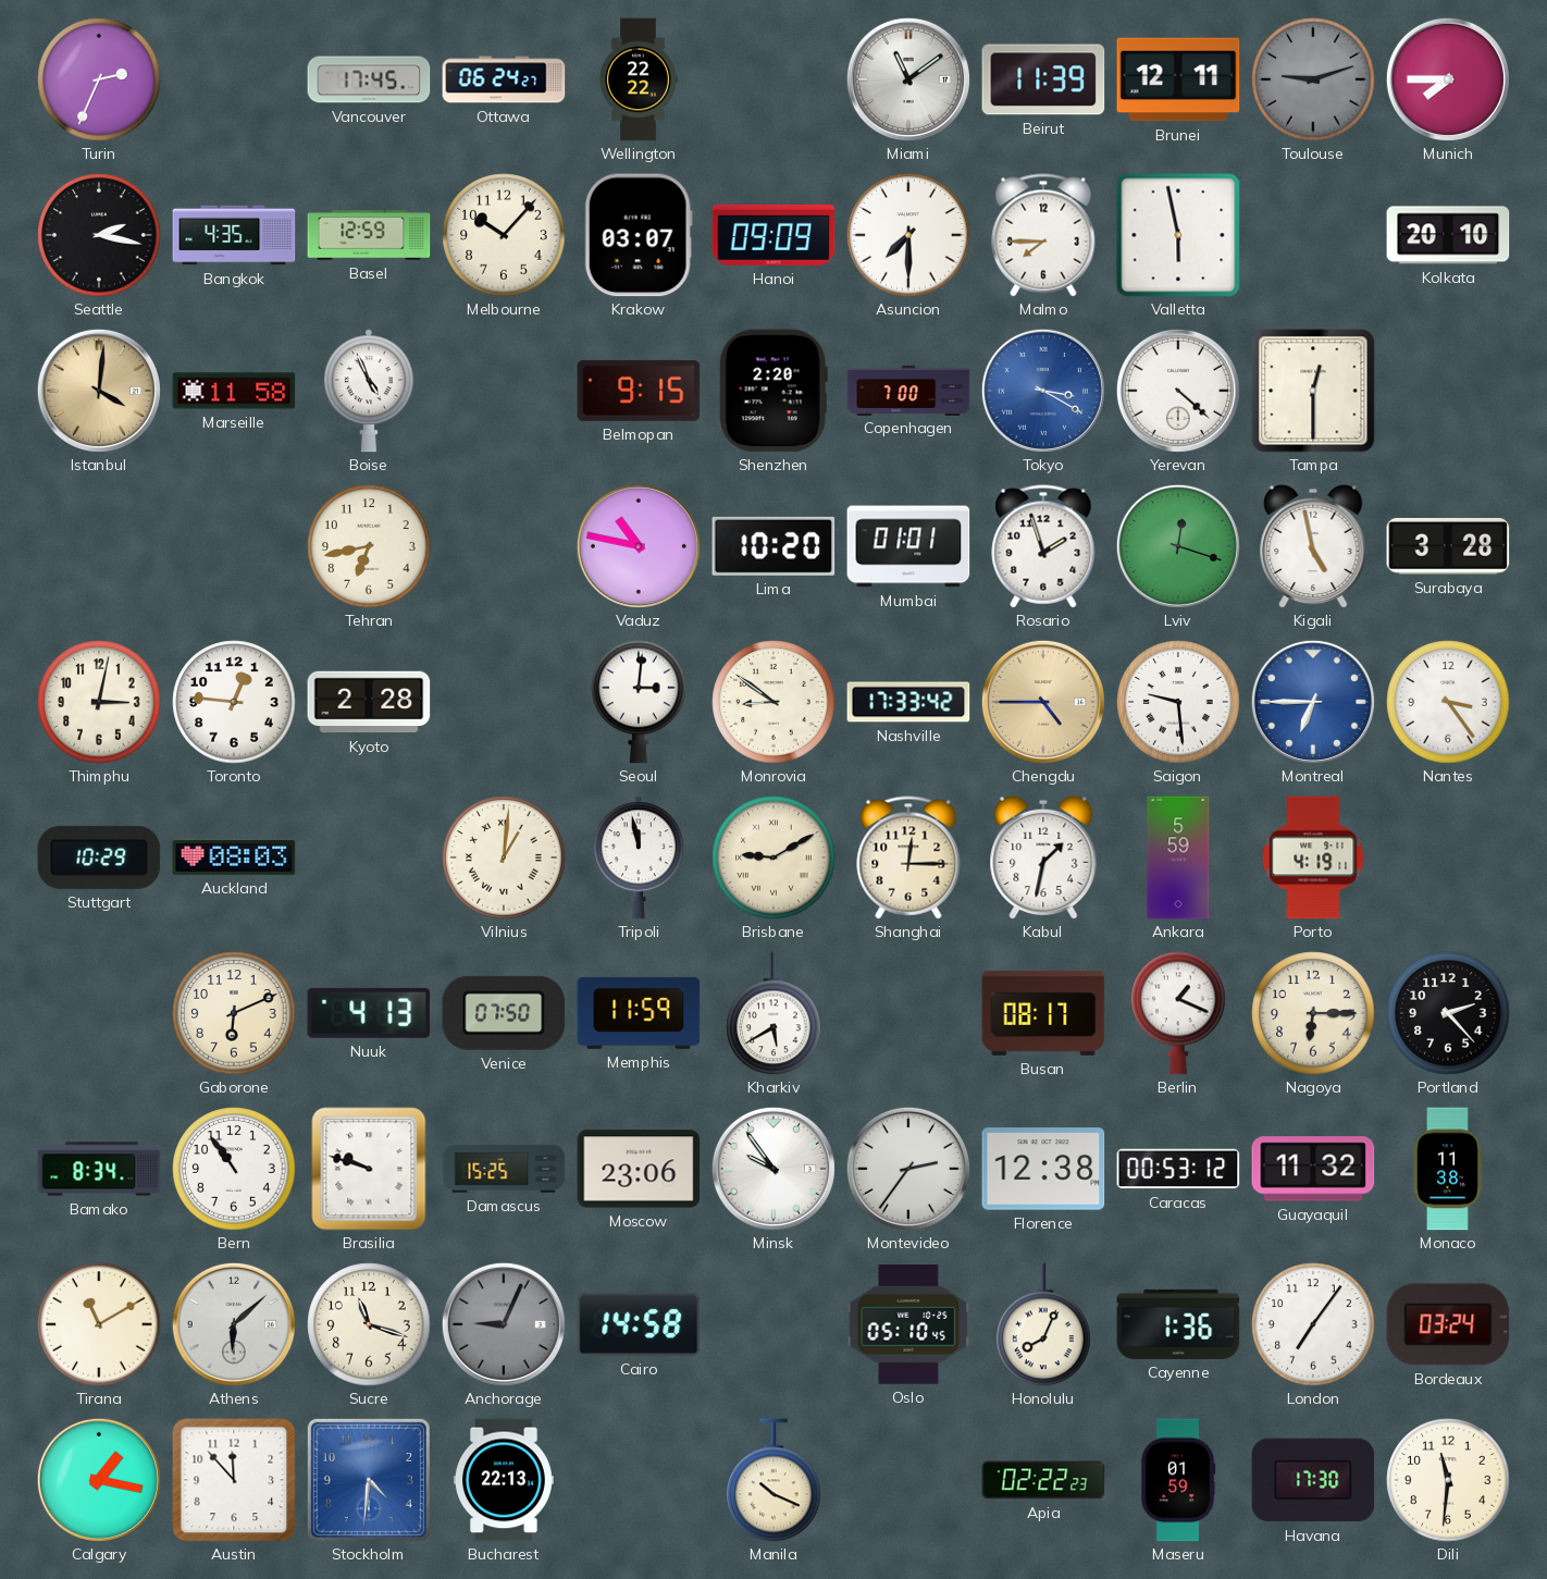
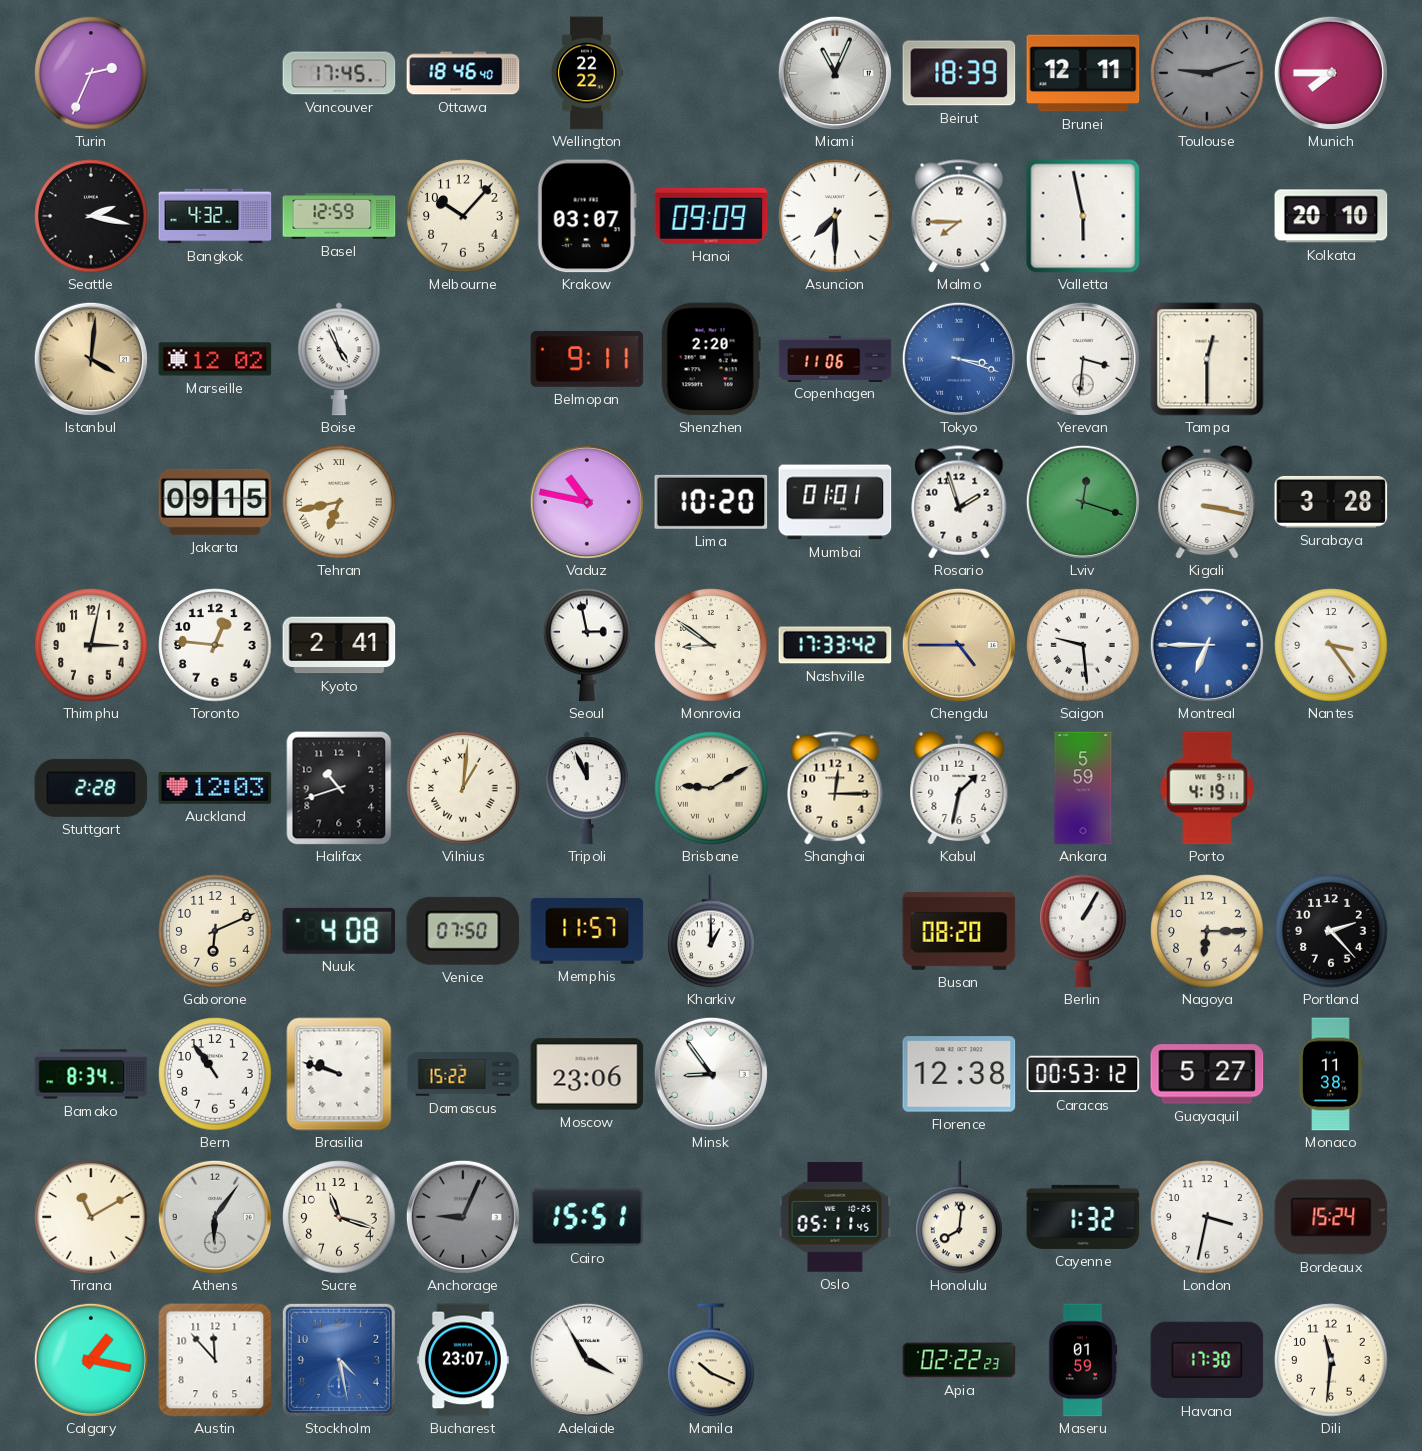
Ottawa: 06:24 -> 18:46
Miami: 11:09 -> 11:04
Beirut: 11:39 -> 18:39
Bangkok: 4:35 -> 4:32
Marseille: 11:58 -> 12:02
Belmopan: 9:15 -> 9:11
Copenhagen: 7:00 -> 11:06
Tokyo: 3:20 -> 3:18
Yerevan: 4:22 -> 3:31
Jakarta: none -> 09:15
Tehran numerals: Arabic -> Roman
Kigali: 4:58 -> 3:17
Kyoto: 2:28 -> 2:41
Seoul: 3:01 -> 2:58
Stuttgart: 10:29 -> 2:28
Auckland: 08:03 -> 12:03
Halifax: none -> 10:42
Tripoli: 11:58 -> 11:56
Nuuk: 4:13 -> 4:08
Memphis: 11:59 -> 11:57
Kharkiv: 5:40 -> 1:00
Busan: 08:17 -> 08:20
Berlin: 1:19 -> 1:05
Damascus: 15:25 -> 15:22
Minsk: 9:54 -> 8:54
Montevideo: 2:36 -> none
Guayaquil: 11:32 -> 5:27
Athens: 6:08 -> 6:06
Cairo: 14:58 -> 15:51
Oslo: 05:10 -> 05:11
Honolulu: 8:04 -> 8:01
Cayenne: 1:36 -> 1:32
London: 7:06 -> 3:32
Bordeaux: 03:24 -> 15:24
Stockholm: 4:31 -> 4:28
Bucharest: 22:13 -> 23:07
Adelaide: none -> 3:55
